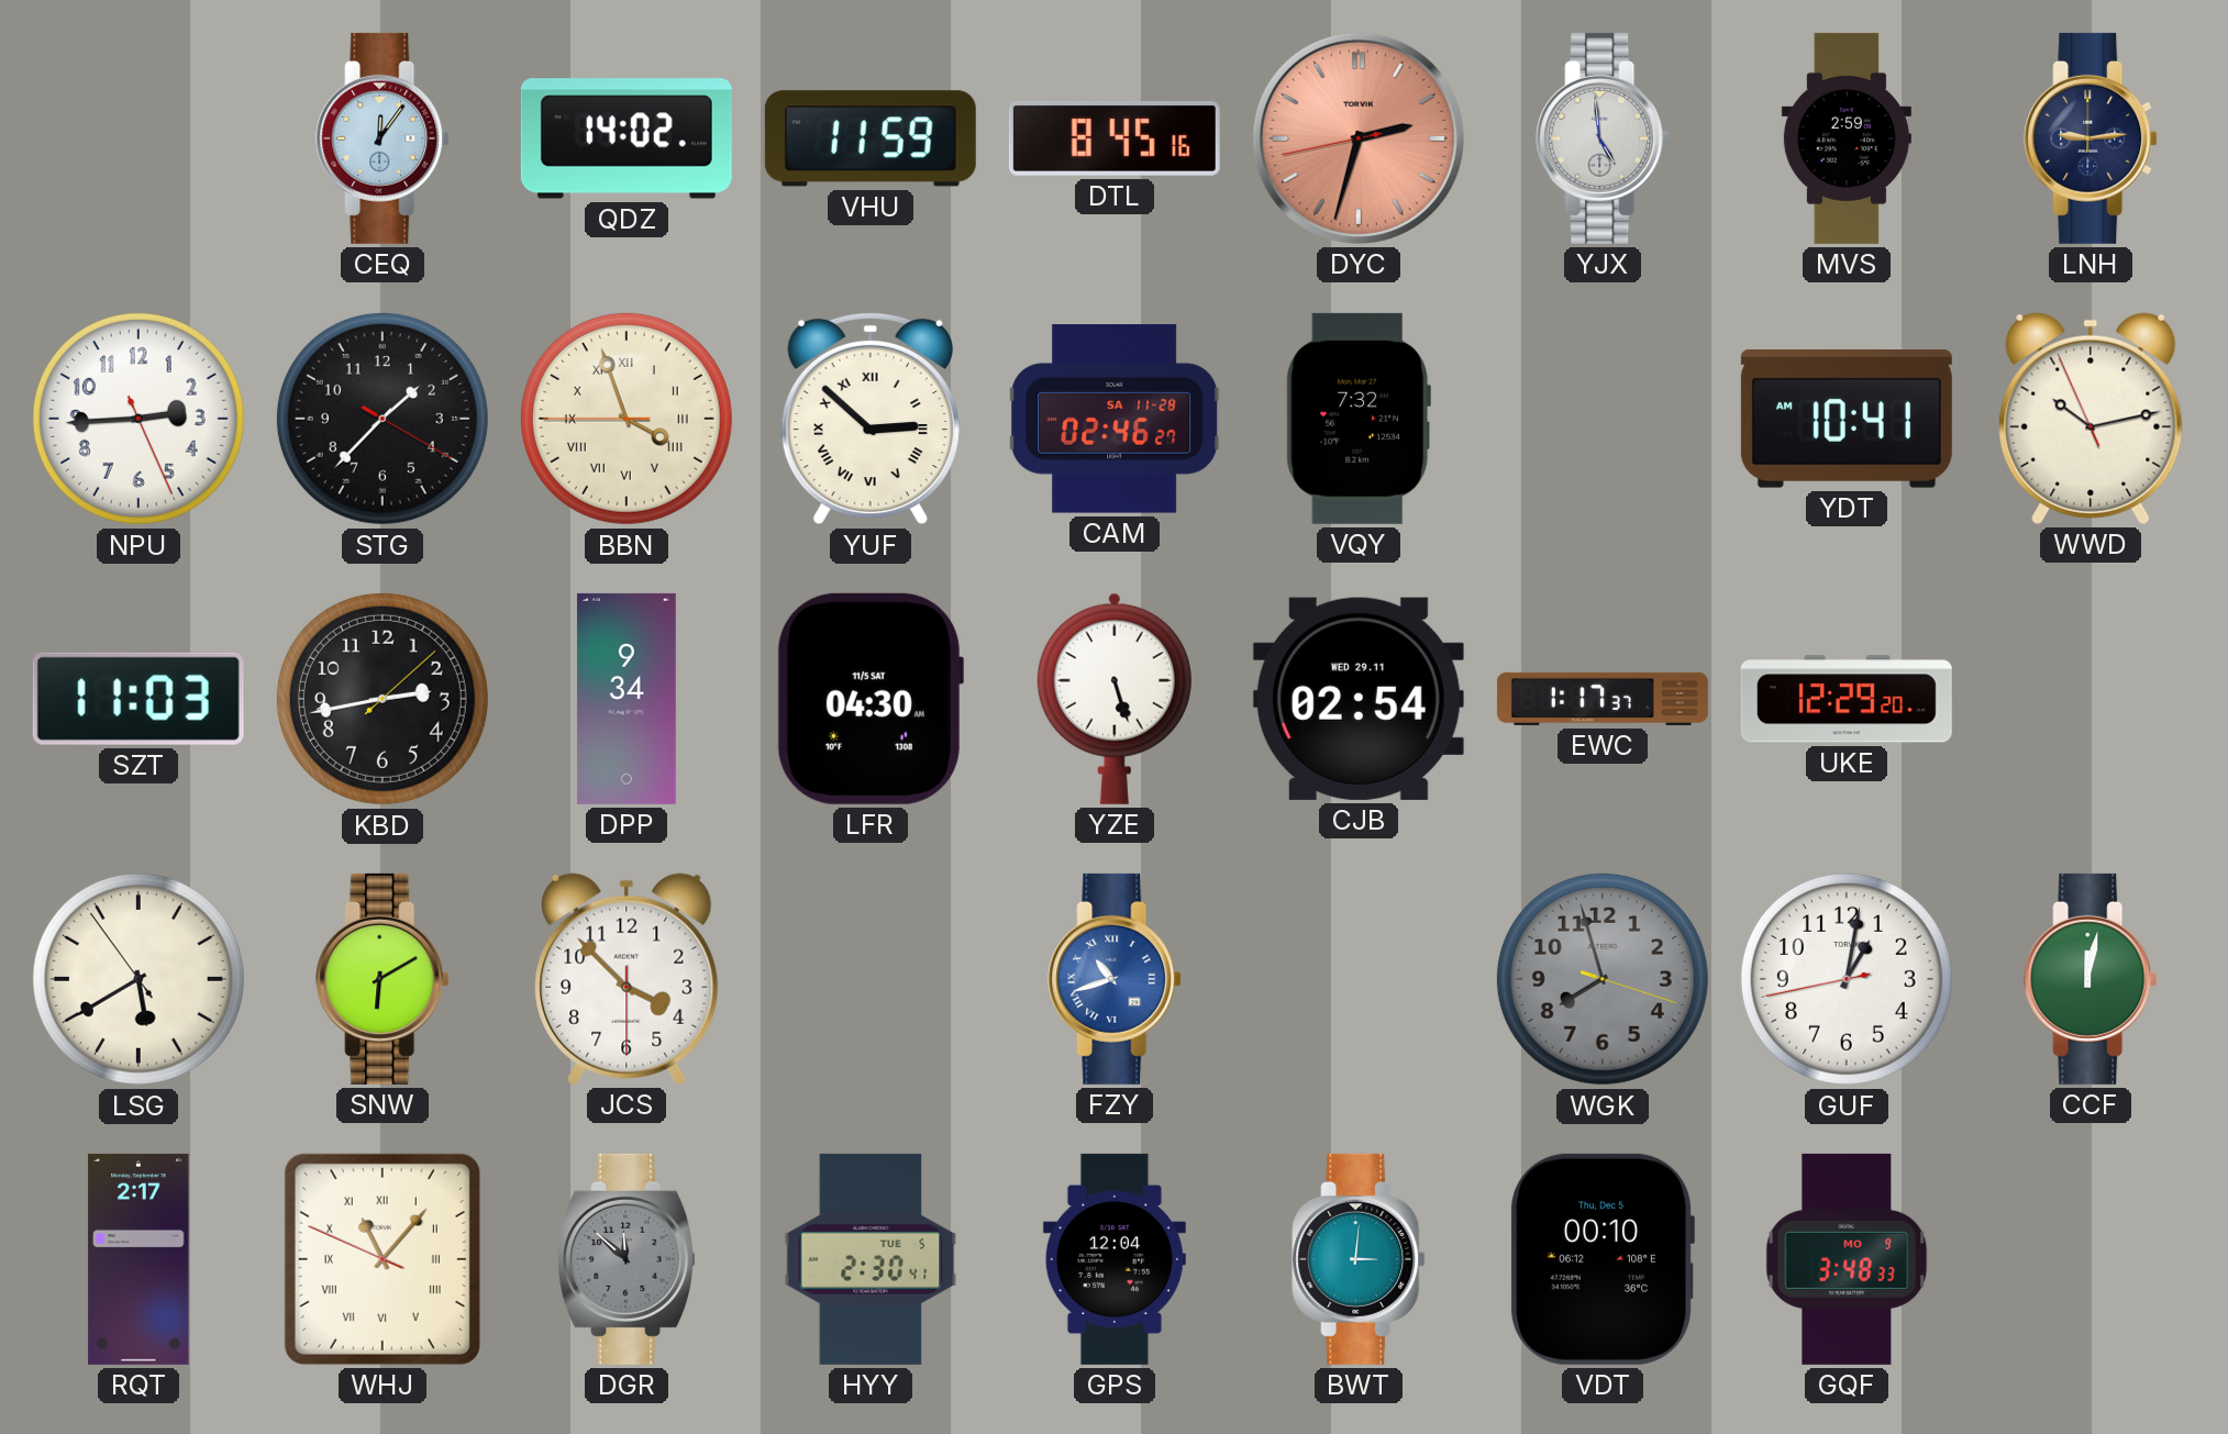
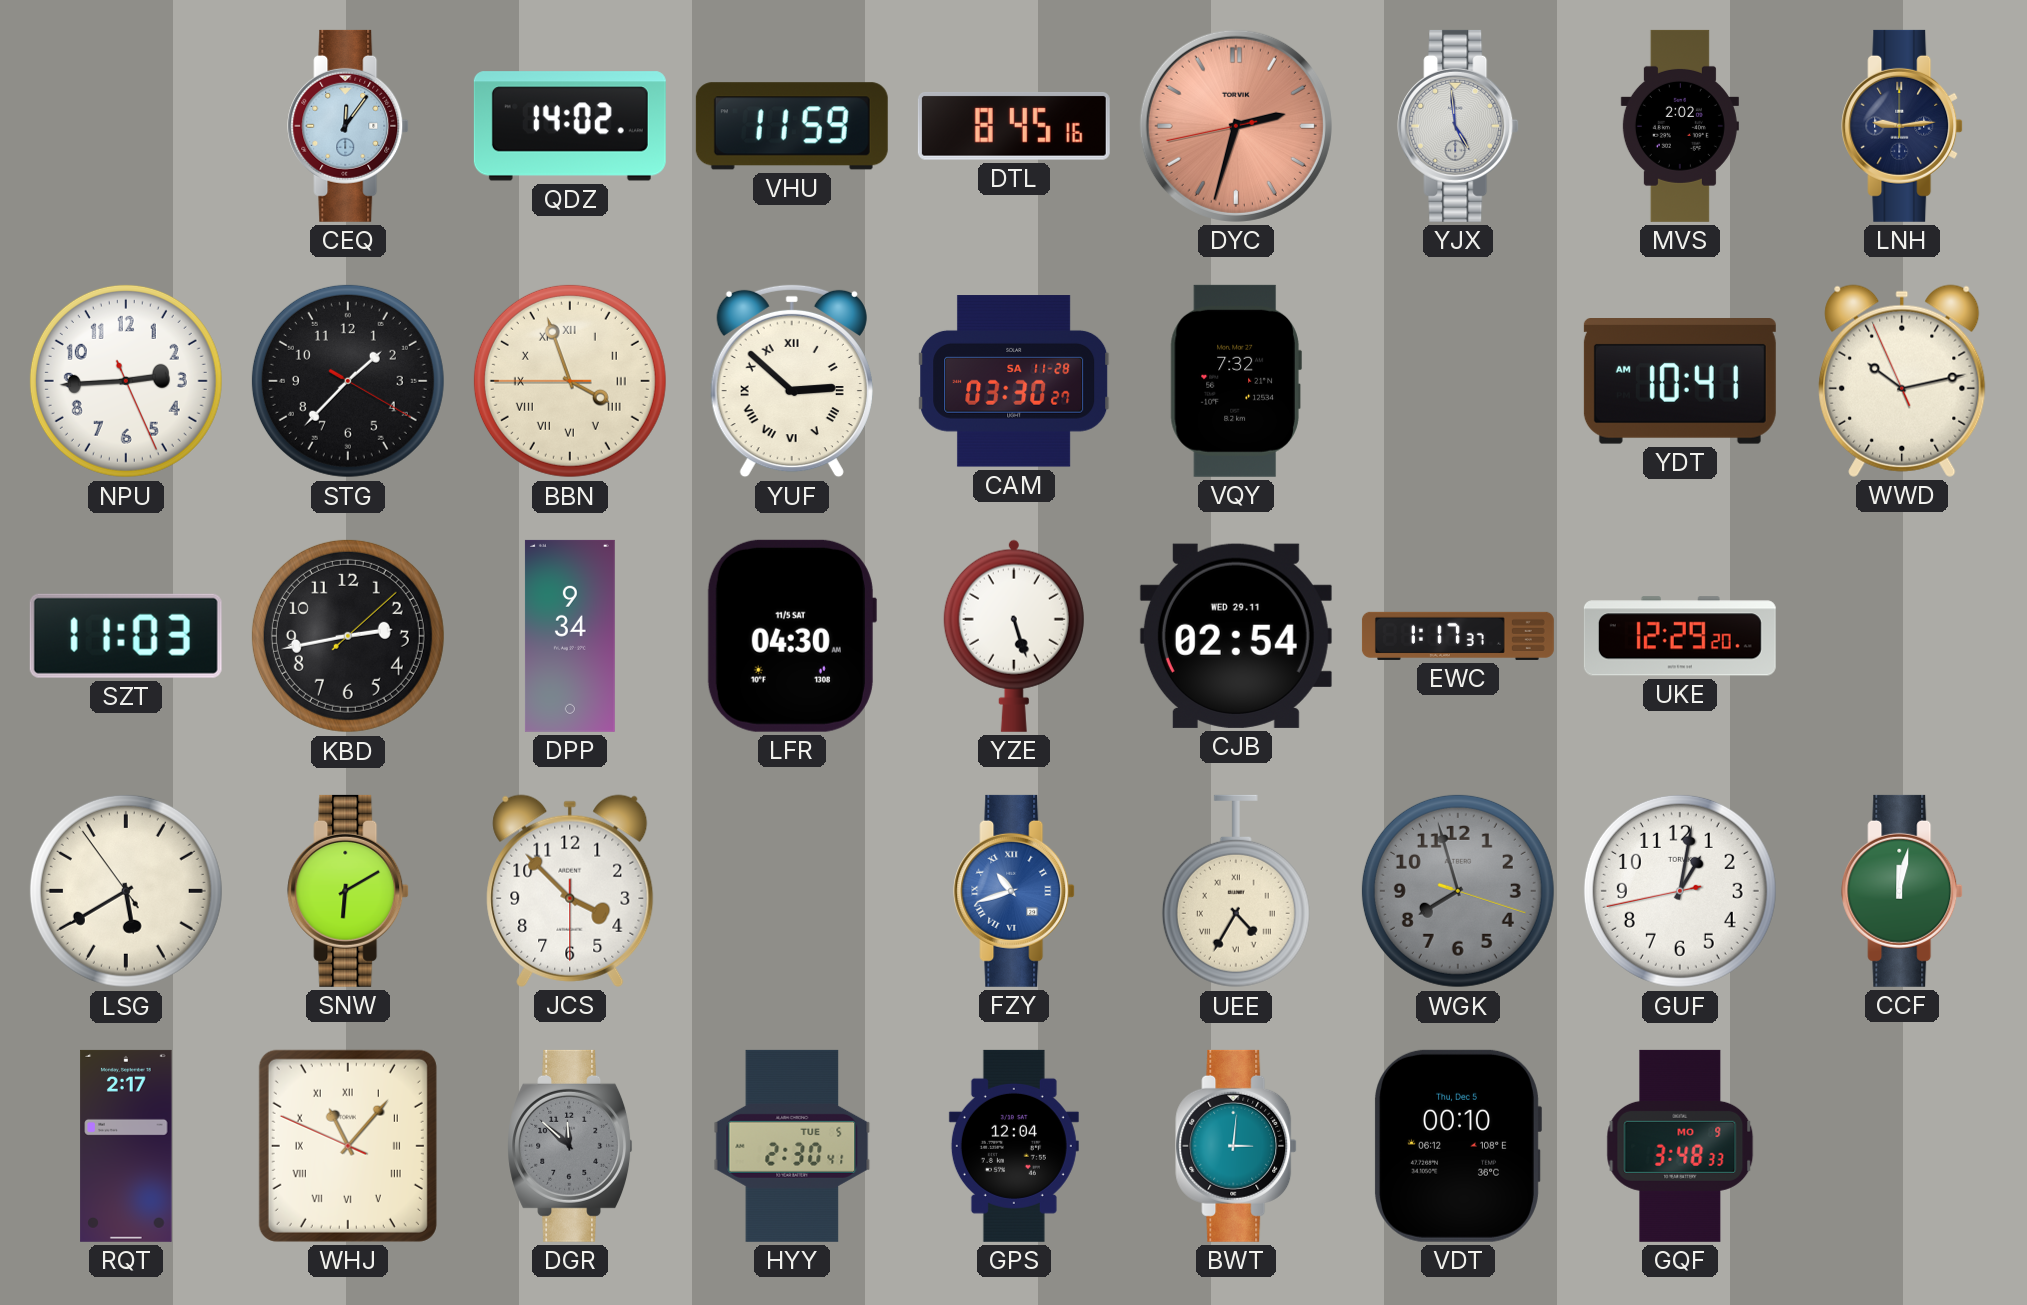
MVS: 2:59 -> 2:02
CAM: 02:46 -> 03:30
UEE: none -> 4:35
